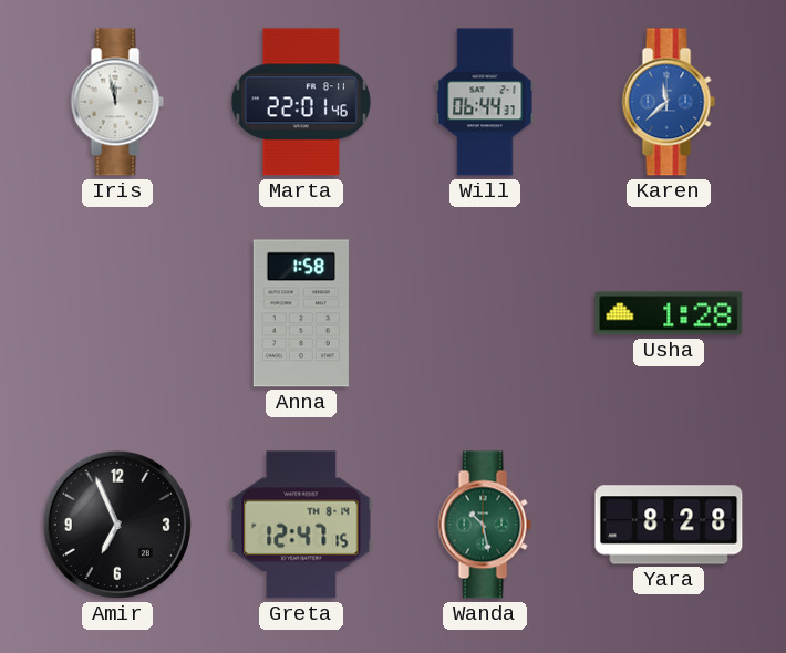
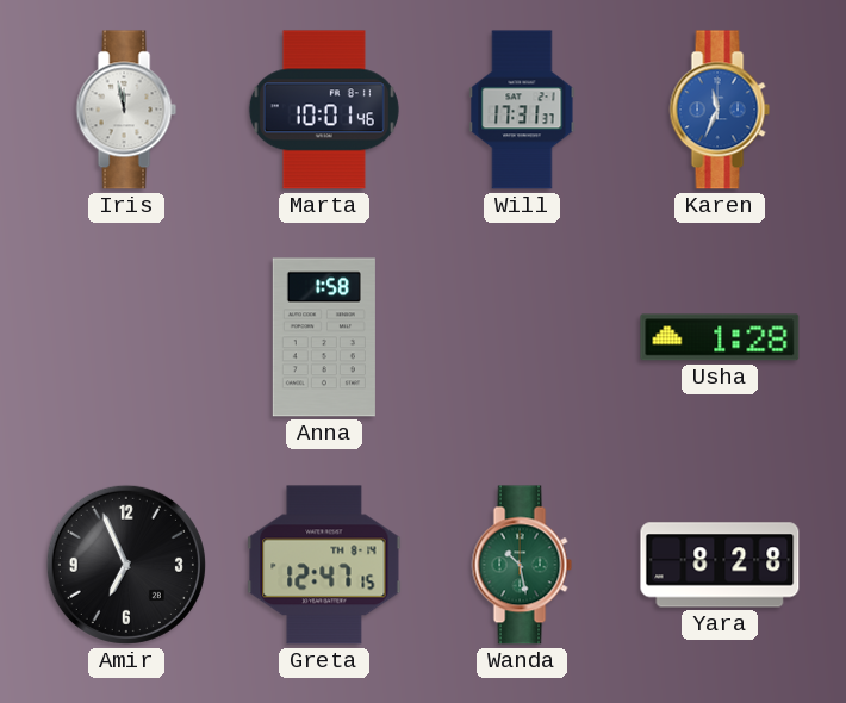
Marta: 22:01 -> 10:01
Will: 06:44 -> 17:31
Karen: 11:38 -> 11:34
